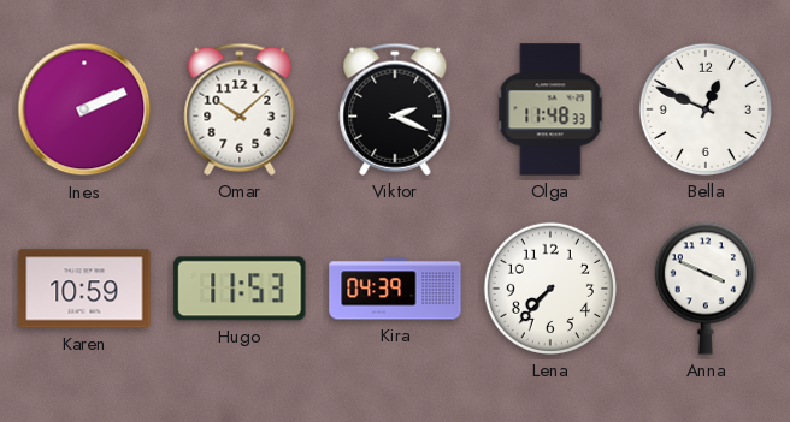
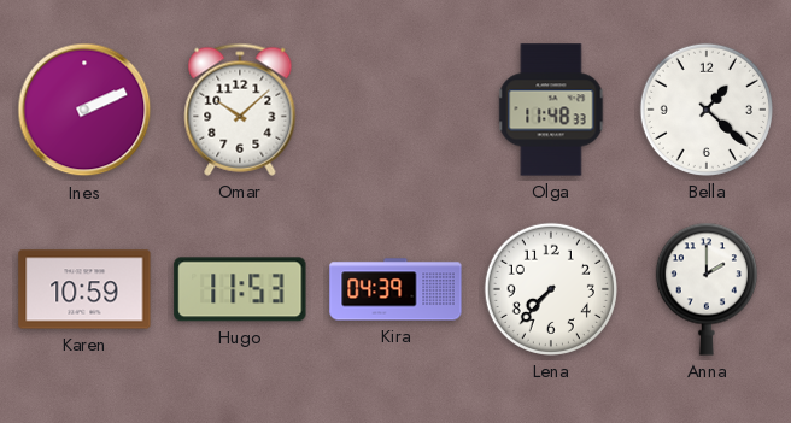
Viktor: 2:19 -> none
Bella: 12:49 -> 1:22
Anna: 3:49 -> 2:00
